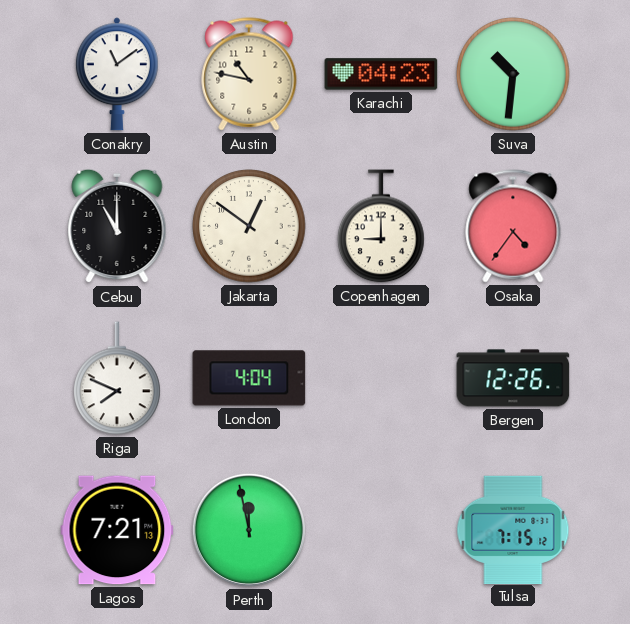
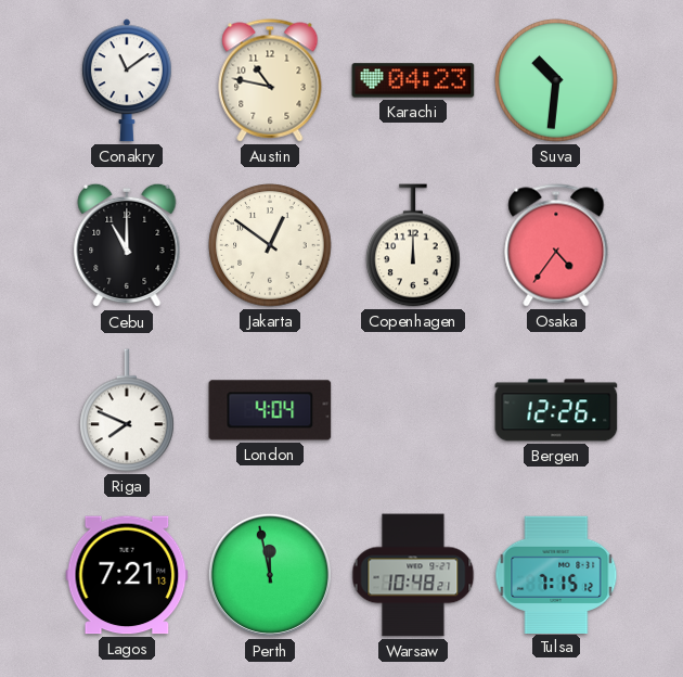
Copenhagen: 9:00 -> 12:00
Warsaw: none -> 10:48
